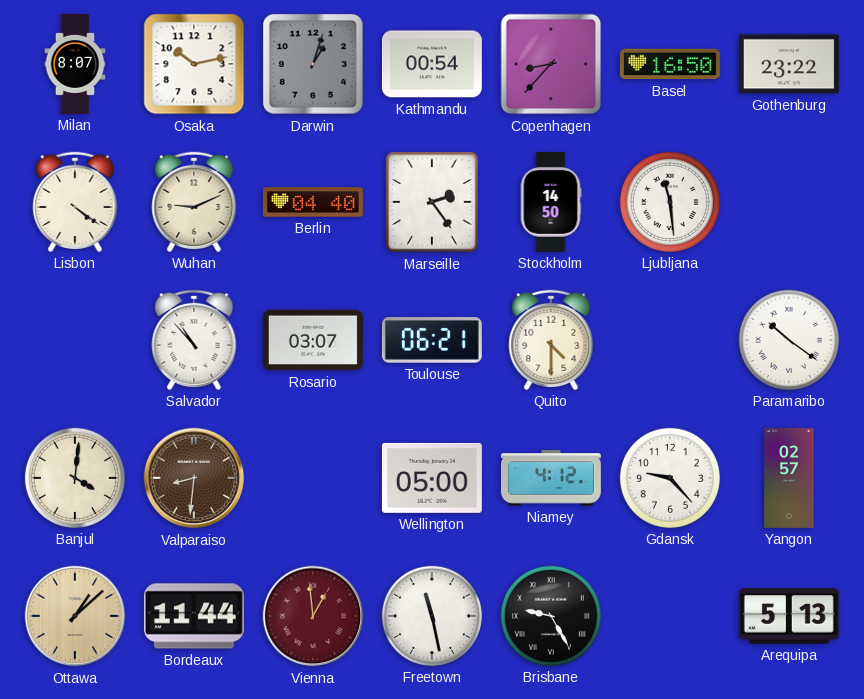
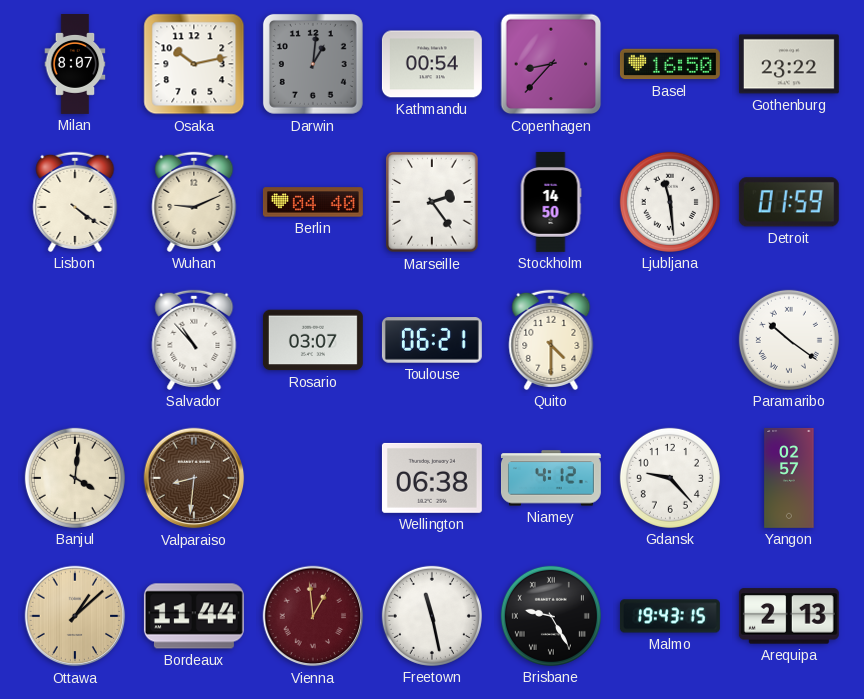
Darwin: 1:03 -> 1:01
Detroit: none -> 01:59
Wellington: 05:00 -> 06:38
Malmo: none -> 19:43
Arequipa: 5:13 -> 2:13
